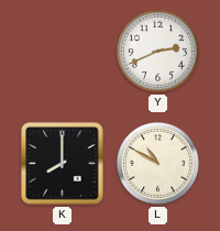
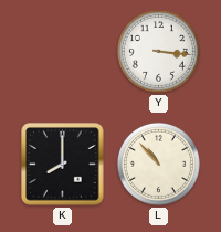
Y: 2:41 -> 3:16
L: 10:50 -> 10:53
